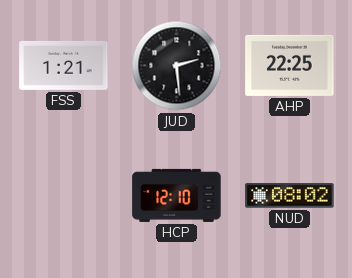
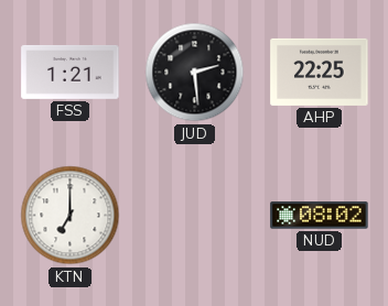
KTN: none -> 7:00
HCP: 12:10 -> none
